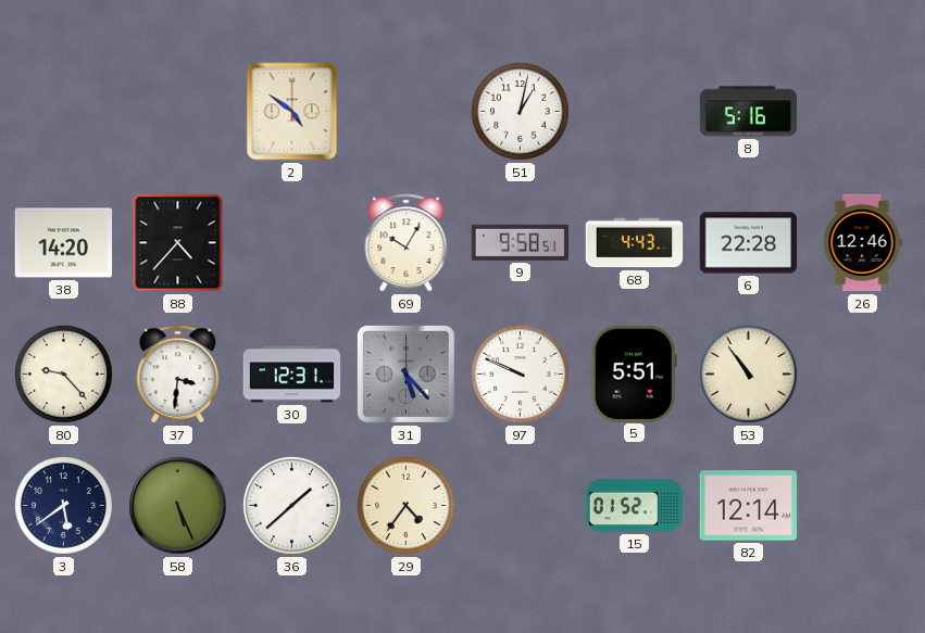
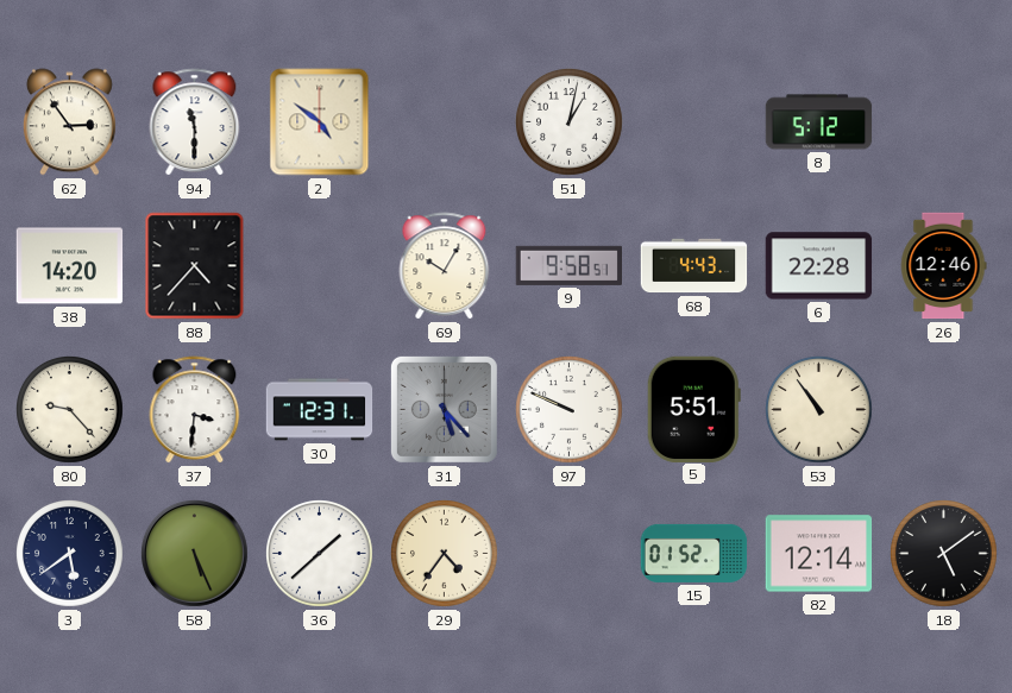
62: none -> 2:54
94: none -> 11:30
8: 5:16 -> 5:12
18: none -> 5:09
